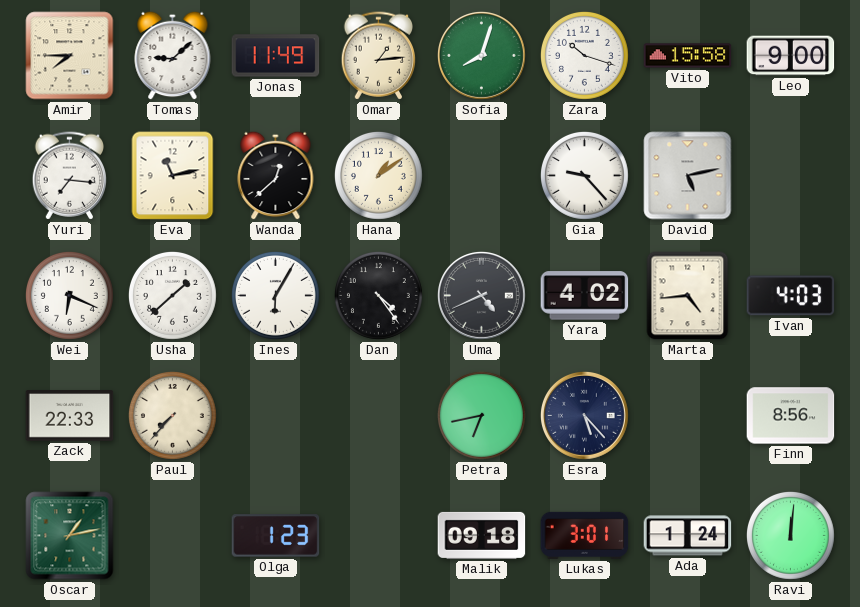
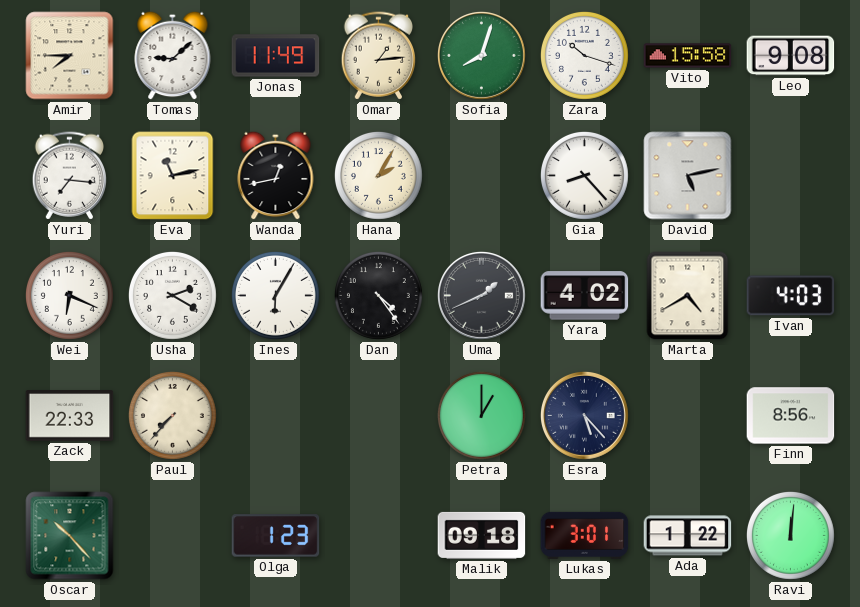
Leo: 9:00 -> 9:08
Wanda: 12:38 -> 12:43
Hana: 1:09 -> 2:05
Gia: 9:23 -> 8:23
Usha: 1:38 -> 2:20
Uma: 4:41 -> 1:41
Marta: 4:44 -> 4:40
Petra: 6:43 -> 1:00
Oscar: 1:13 -> 10:23
Ada: 1:24 -> 1:22
